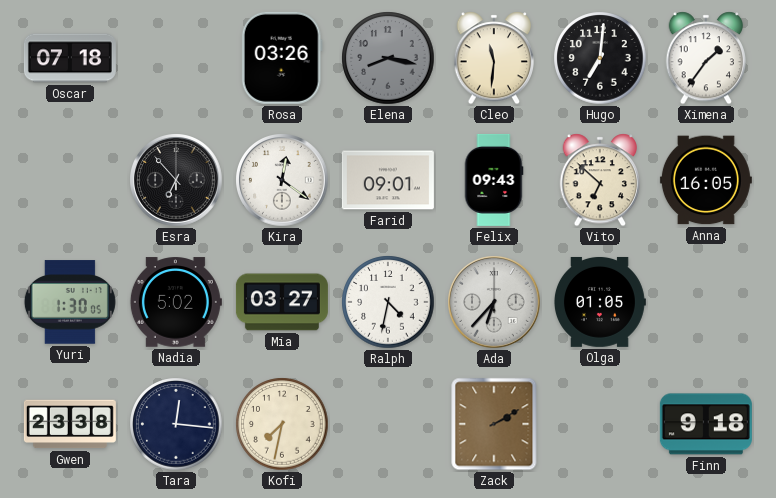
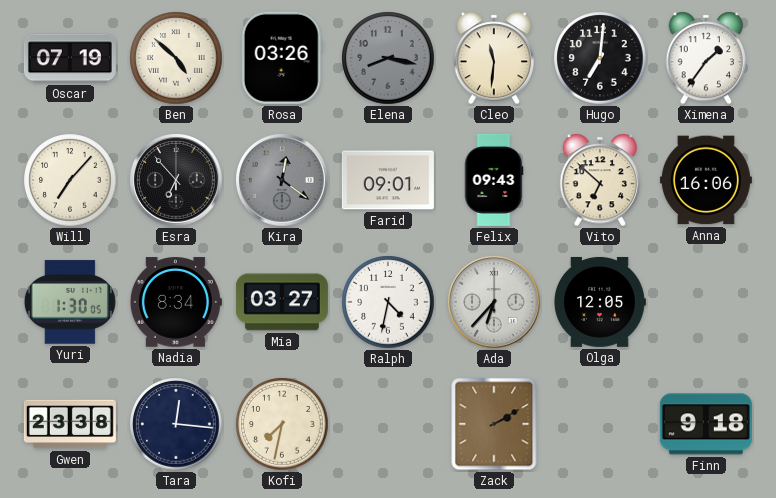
Oscar: 07:18 -> 07:19
Ben: none -> 4:52
Will: none -> 7:07
Kira dial: white -> grey
Anna: 16:05 -> 16:06
Nadia: 5:02 -> 8:34
Olga: 01:05 -> 12:05
